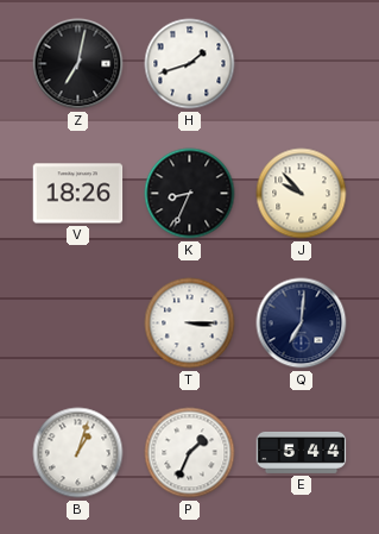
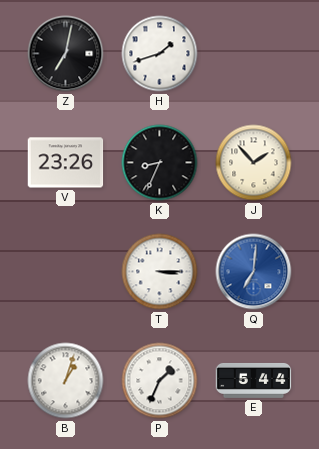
V: 18:26 -> 23:26
J: 9:53 -> 1:53
Q dial: navy -> blue
